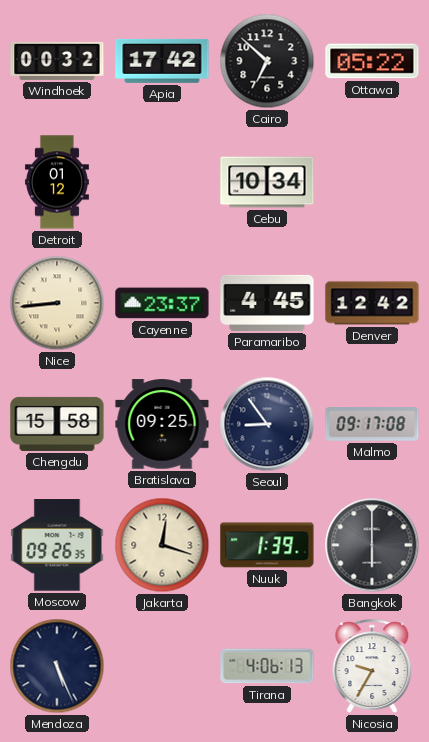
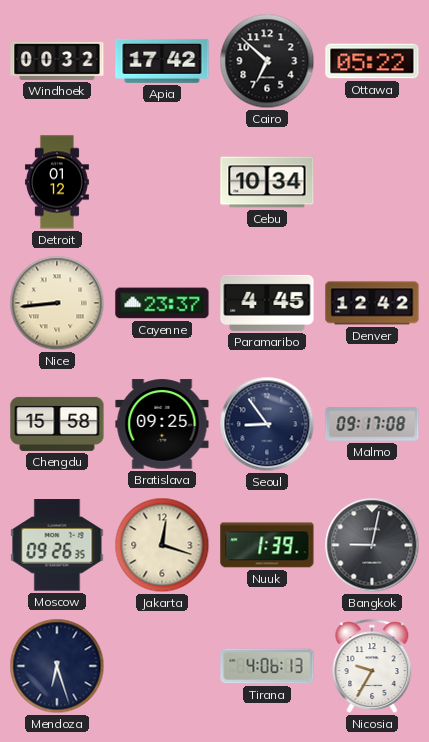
Bangkok: 6:00 -> 9:02
Mendoza: 5:26 -> 6:27
